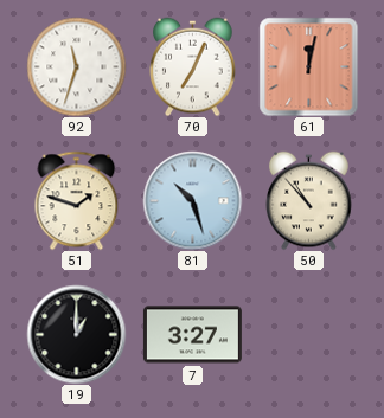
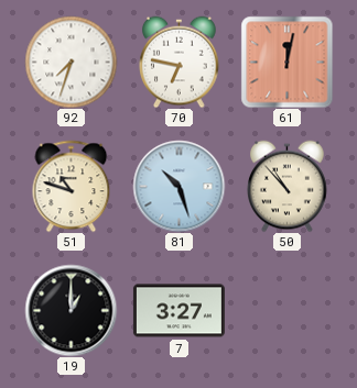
92: 11:33 -> 7:33
70: 7:04 -> 6:47
51: 1:48 -> 10:48
